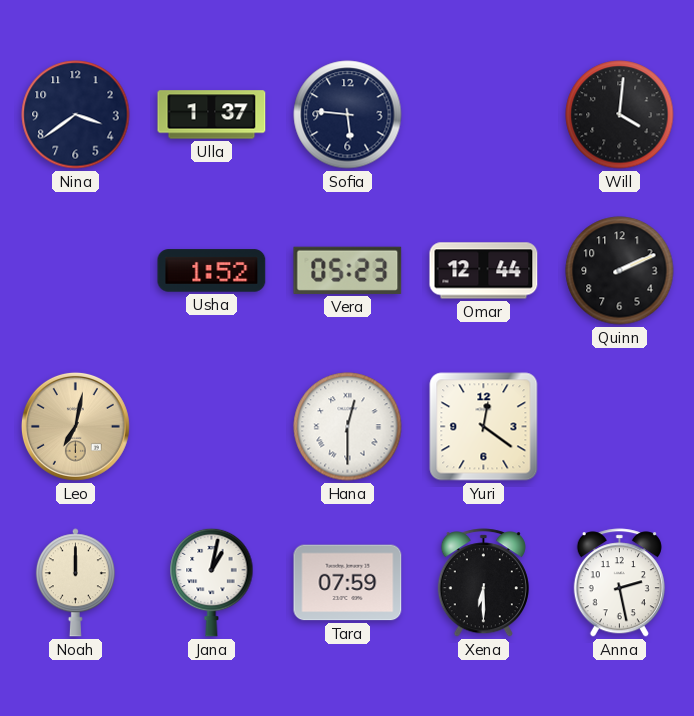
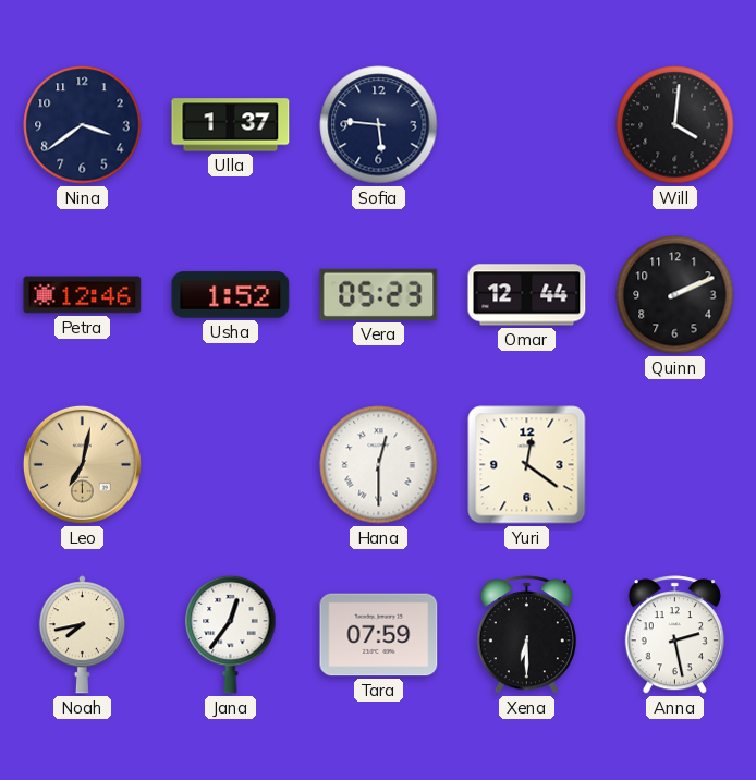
Petra: none -> 12:46
Noah: 12:00 -> 7:43
Jana: 1:02 -> 12:36
